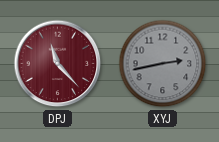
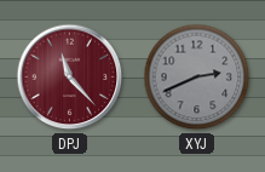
XYJ: 2:43 -> 2:41
